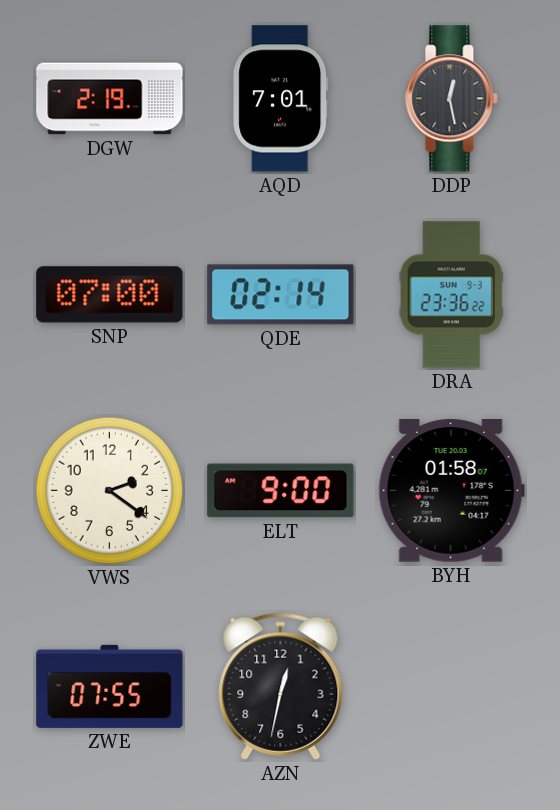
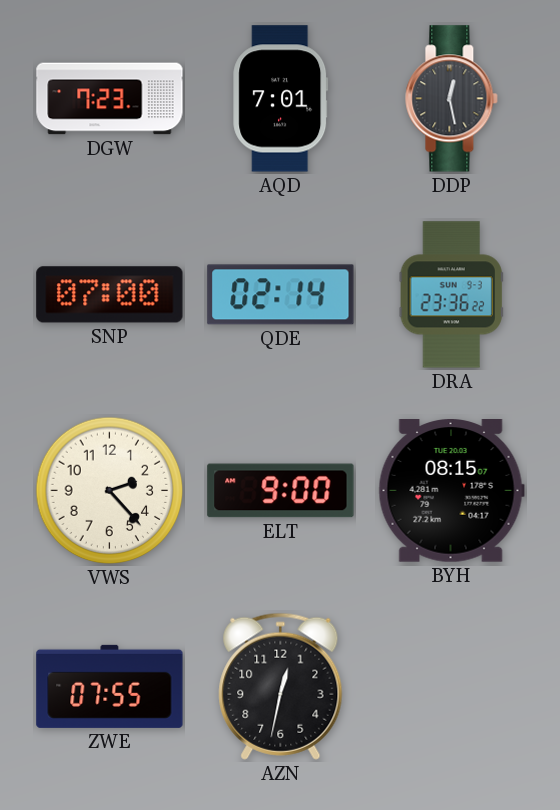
DGW: 2:19 -> 7:23
VWS: 2:21 -> 2:23
BYH: 01:58 -> 08:15
